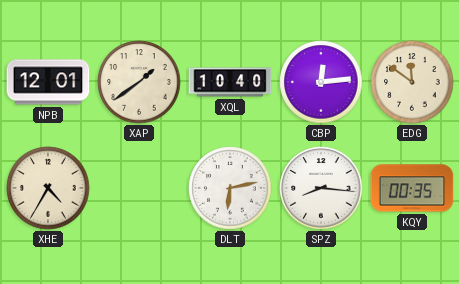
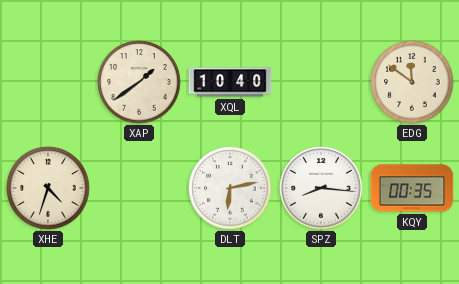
NPB: 12:01 -> none
CBP: 12:14 -> none
XHE: 4:35 -> 4:33
